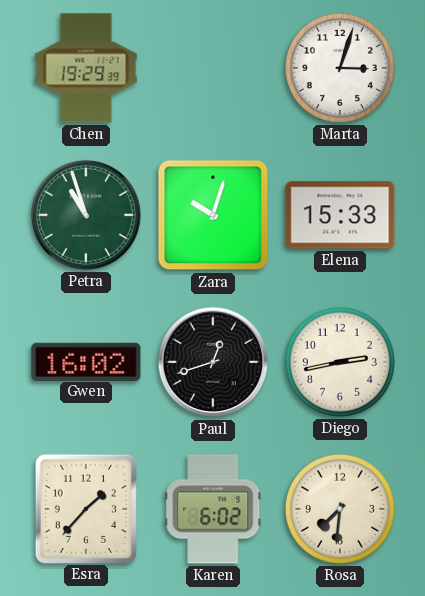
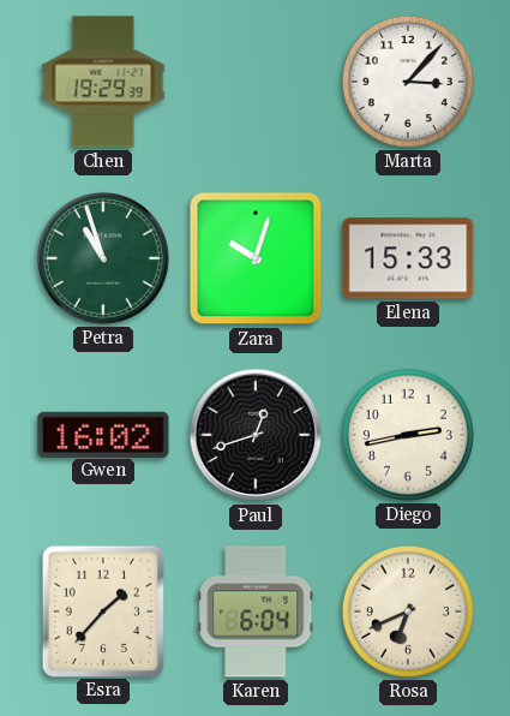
Marta: 3:03 -> 3:07
Karen: 6:02 -> 6:04
Rosa: 7:31 -> 6:41
